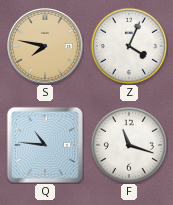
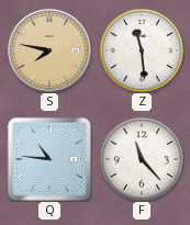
Z: 4:04 -> 11:29
F: 11:18 -> 11:23
